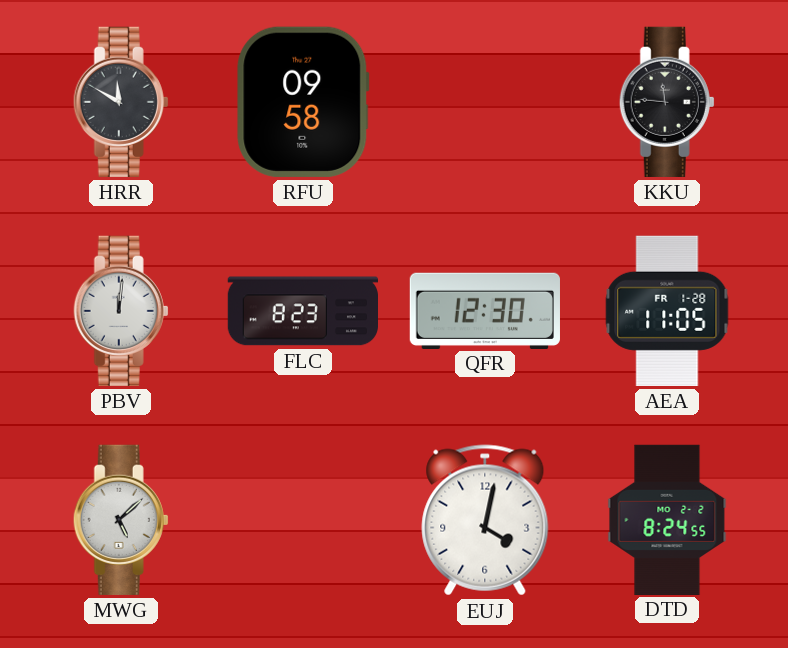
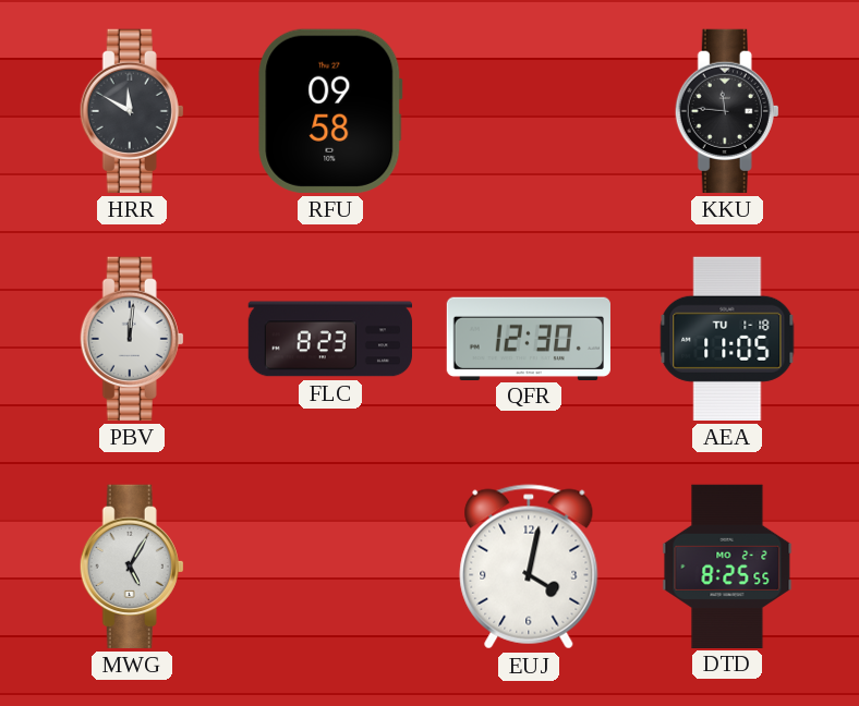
AEA date: FR 1-28 -> TU 1-18
MWG: 5:08 -> 5:05
DTD: 8:24 -> 8:25
